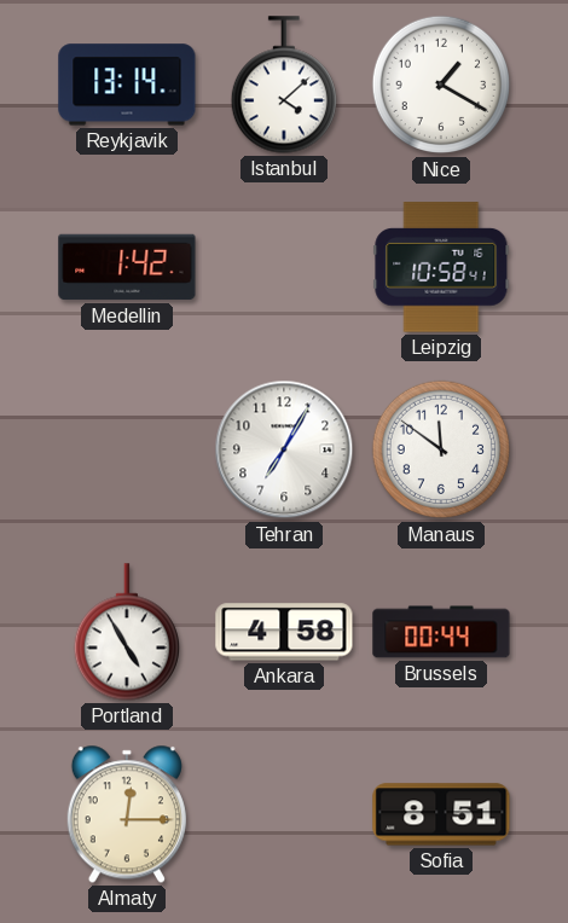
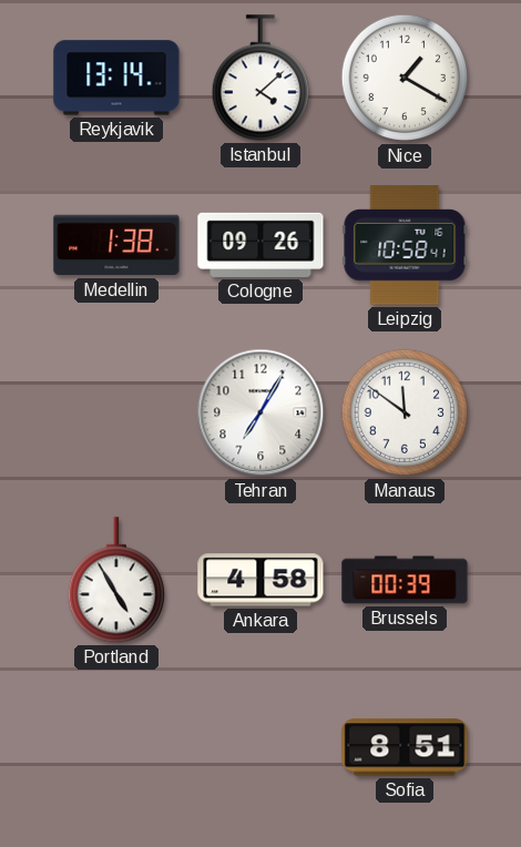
Medellin: 1:42 -> 1:38
Cologne: none -> 09:26
Brussels: 00:44 -> 00:39
Almaty: 12:15 -> none
